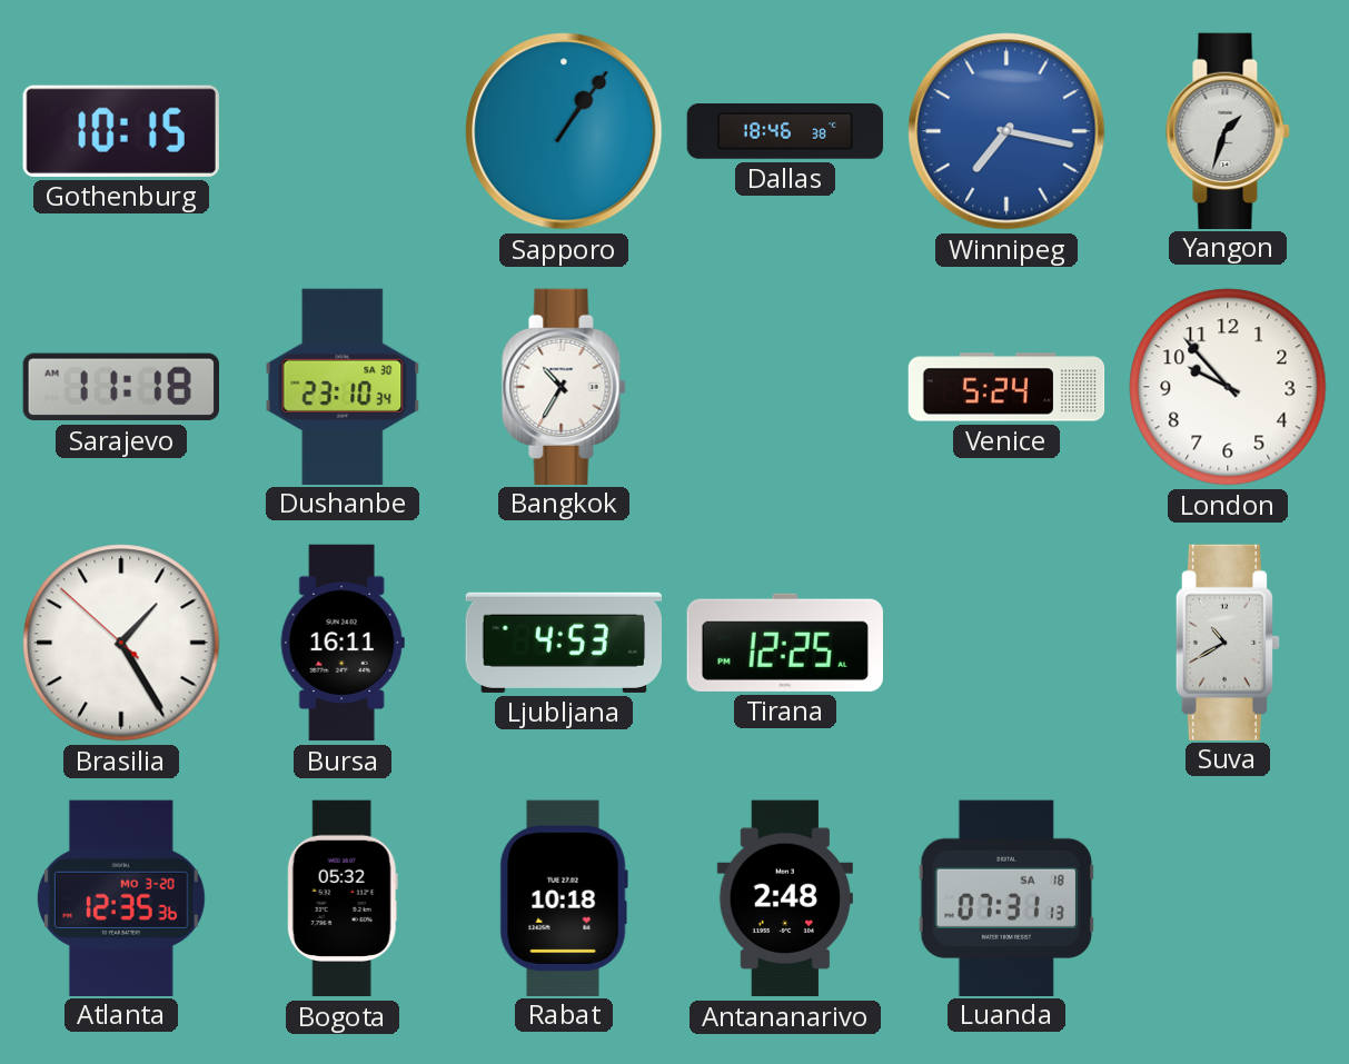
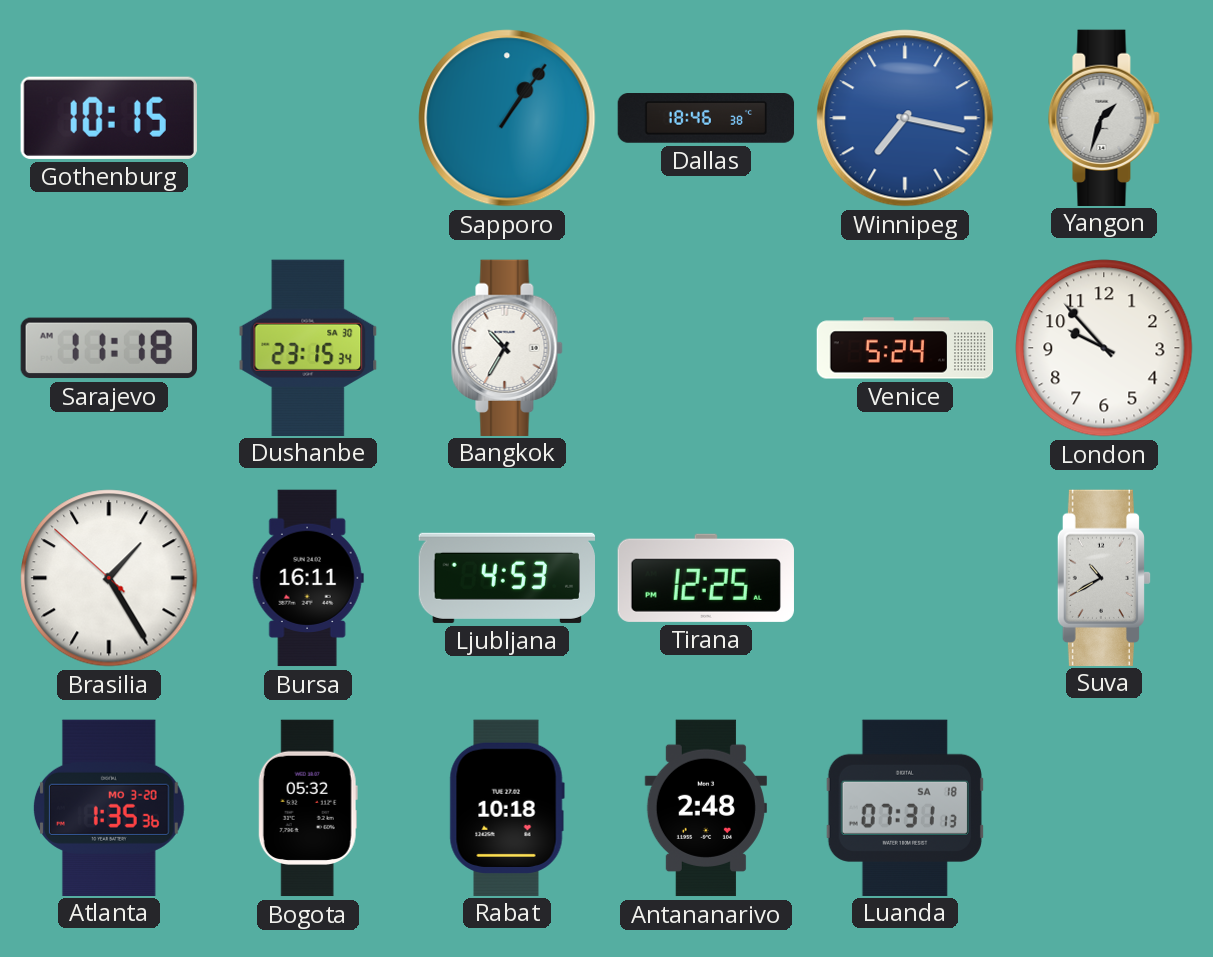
Dushanbe: 23:10 -> 23:15
Atlanta: 12:35 -> 1:35
